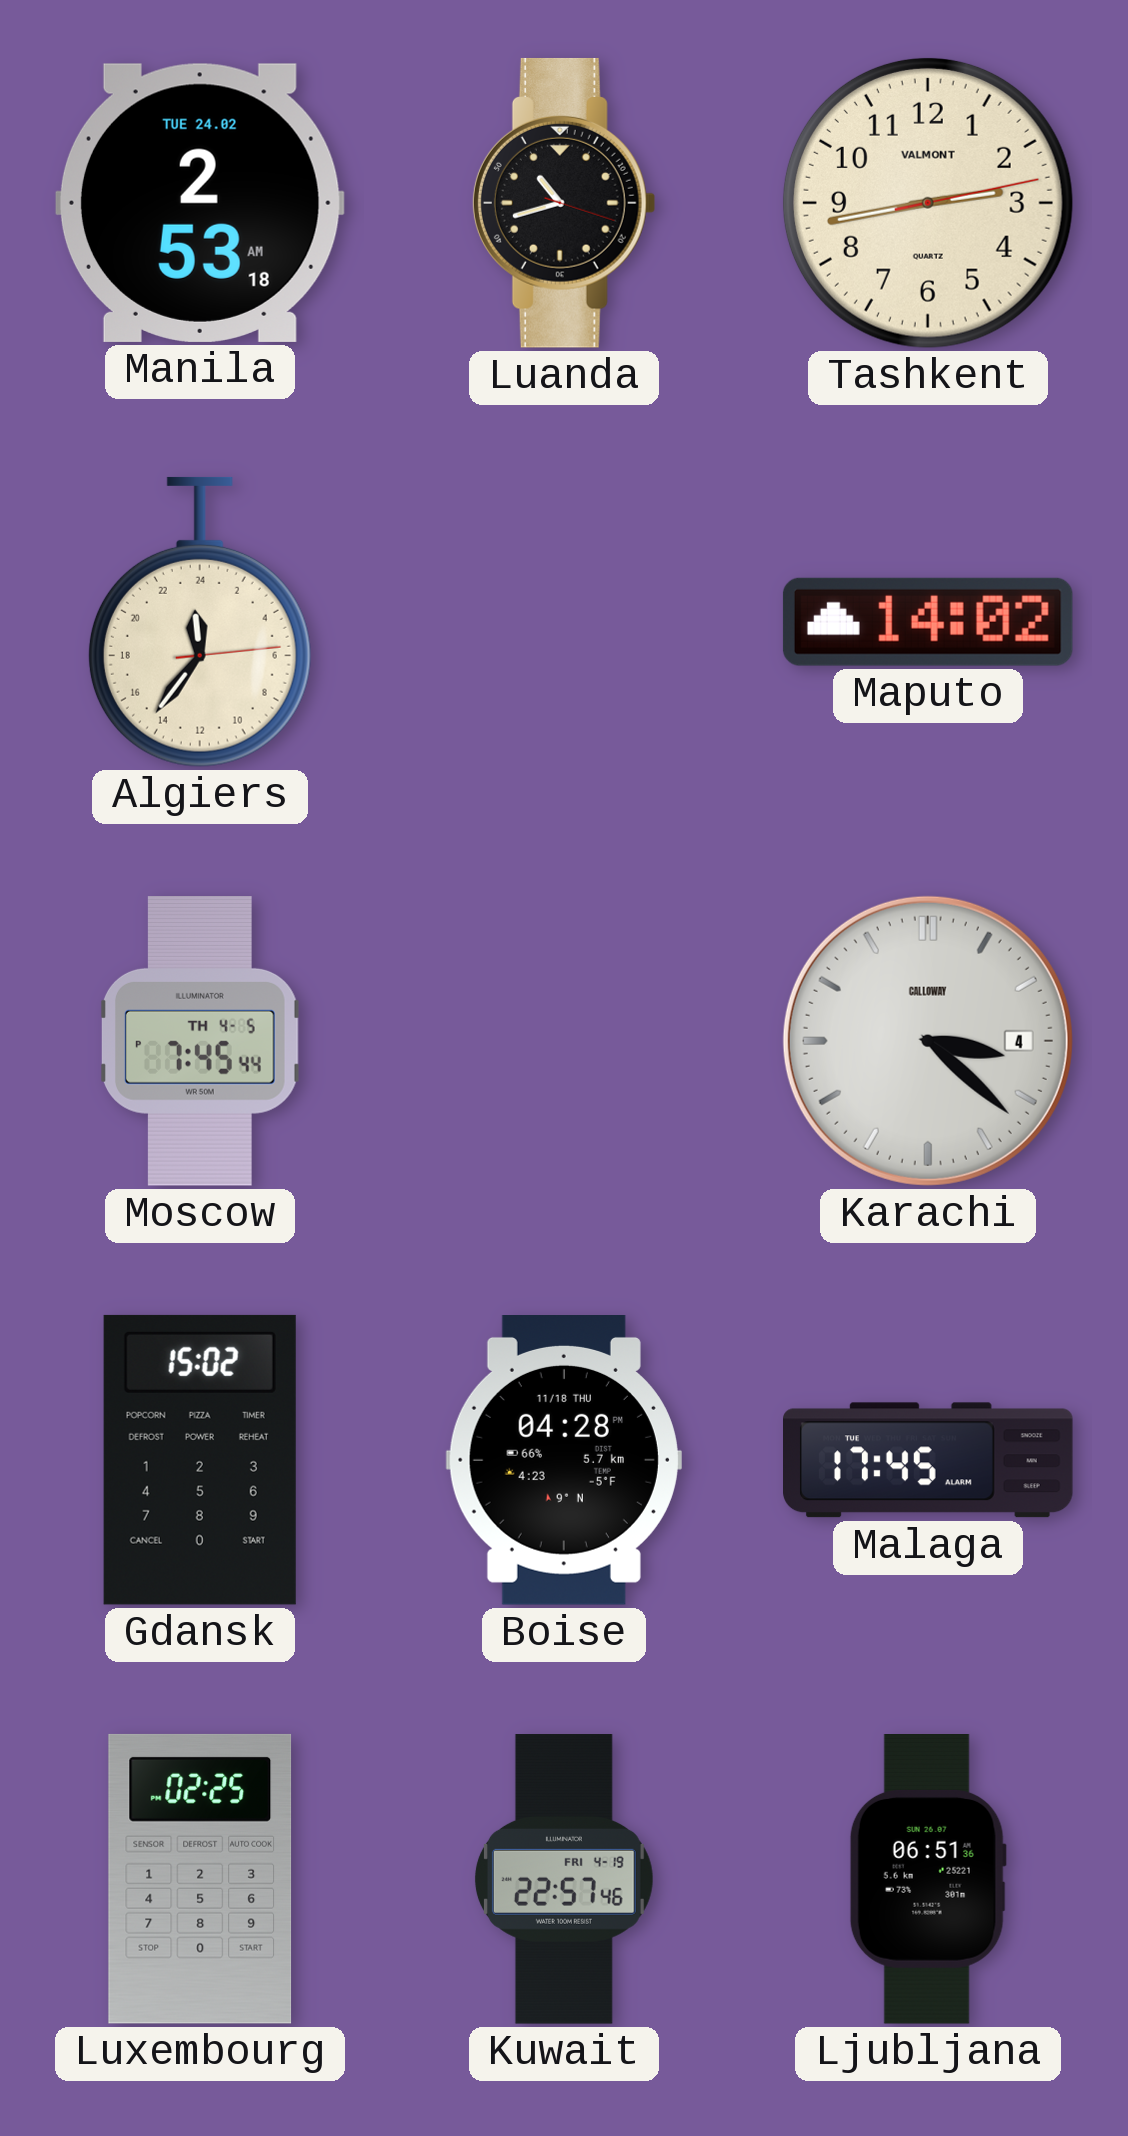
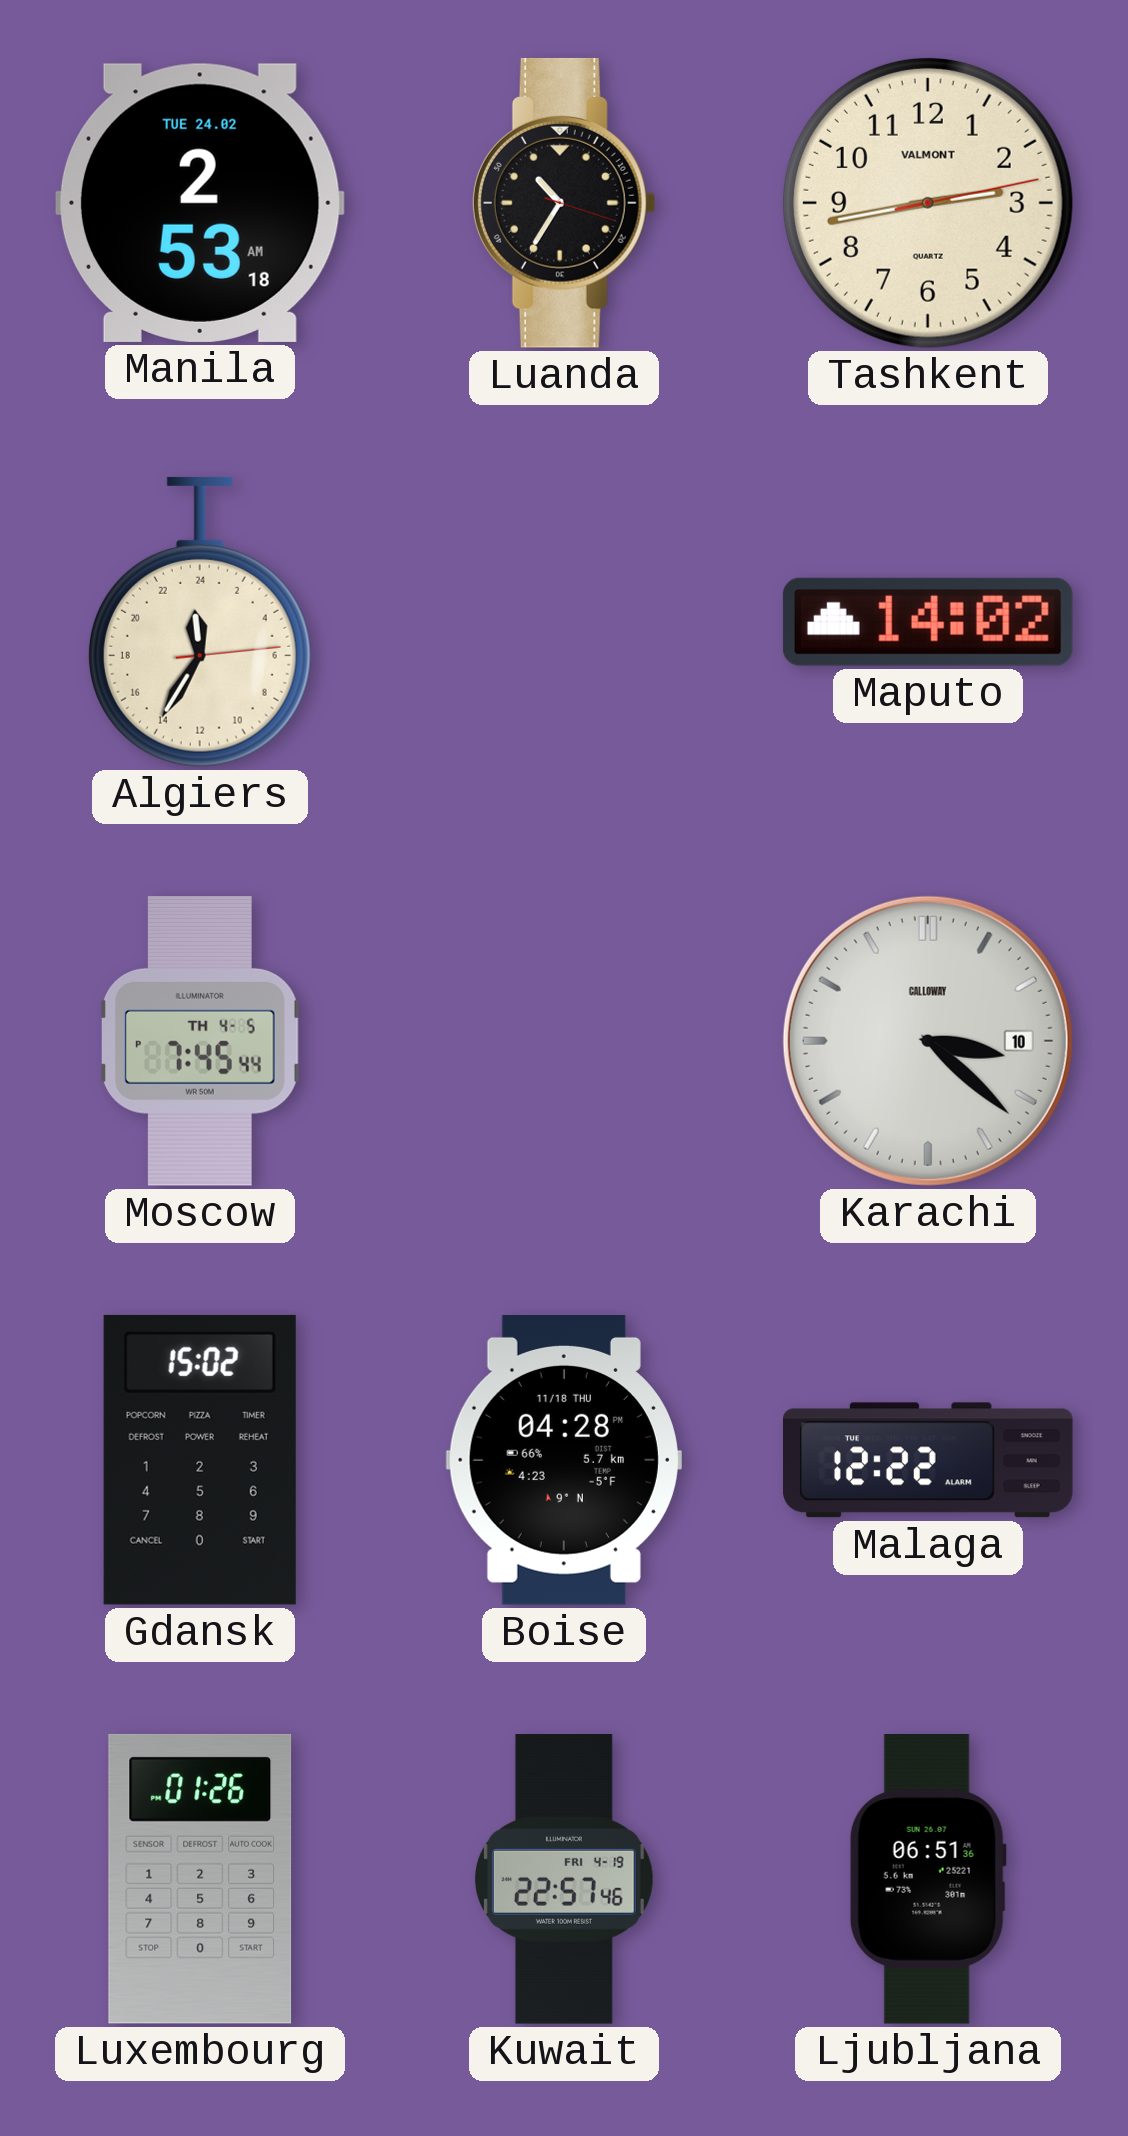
Luanda: 10:42 -> 10:35
Algiers: 23:36 -> 23:35
Karachi date: 4 -> 10
Malaga: 17:45 -> 12:22
Luxembourg: 02:25 -> 01:26
